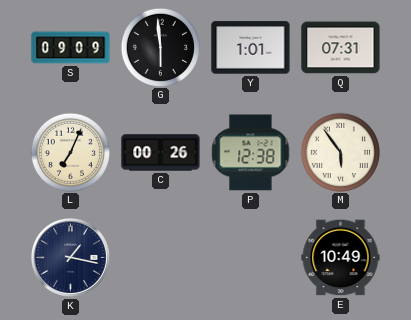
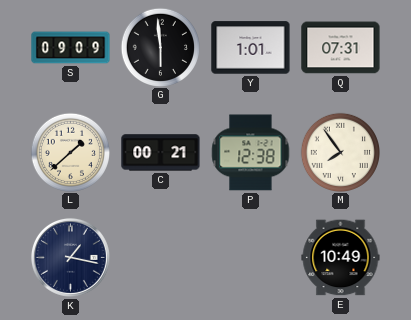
L: 7:04 -> 1:38
C: 00:26 -> 00:21
M: 5:54 -> 7:54
